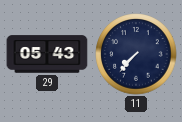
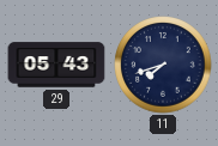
11: 7:37 -> 7:42
